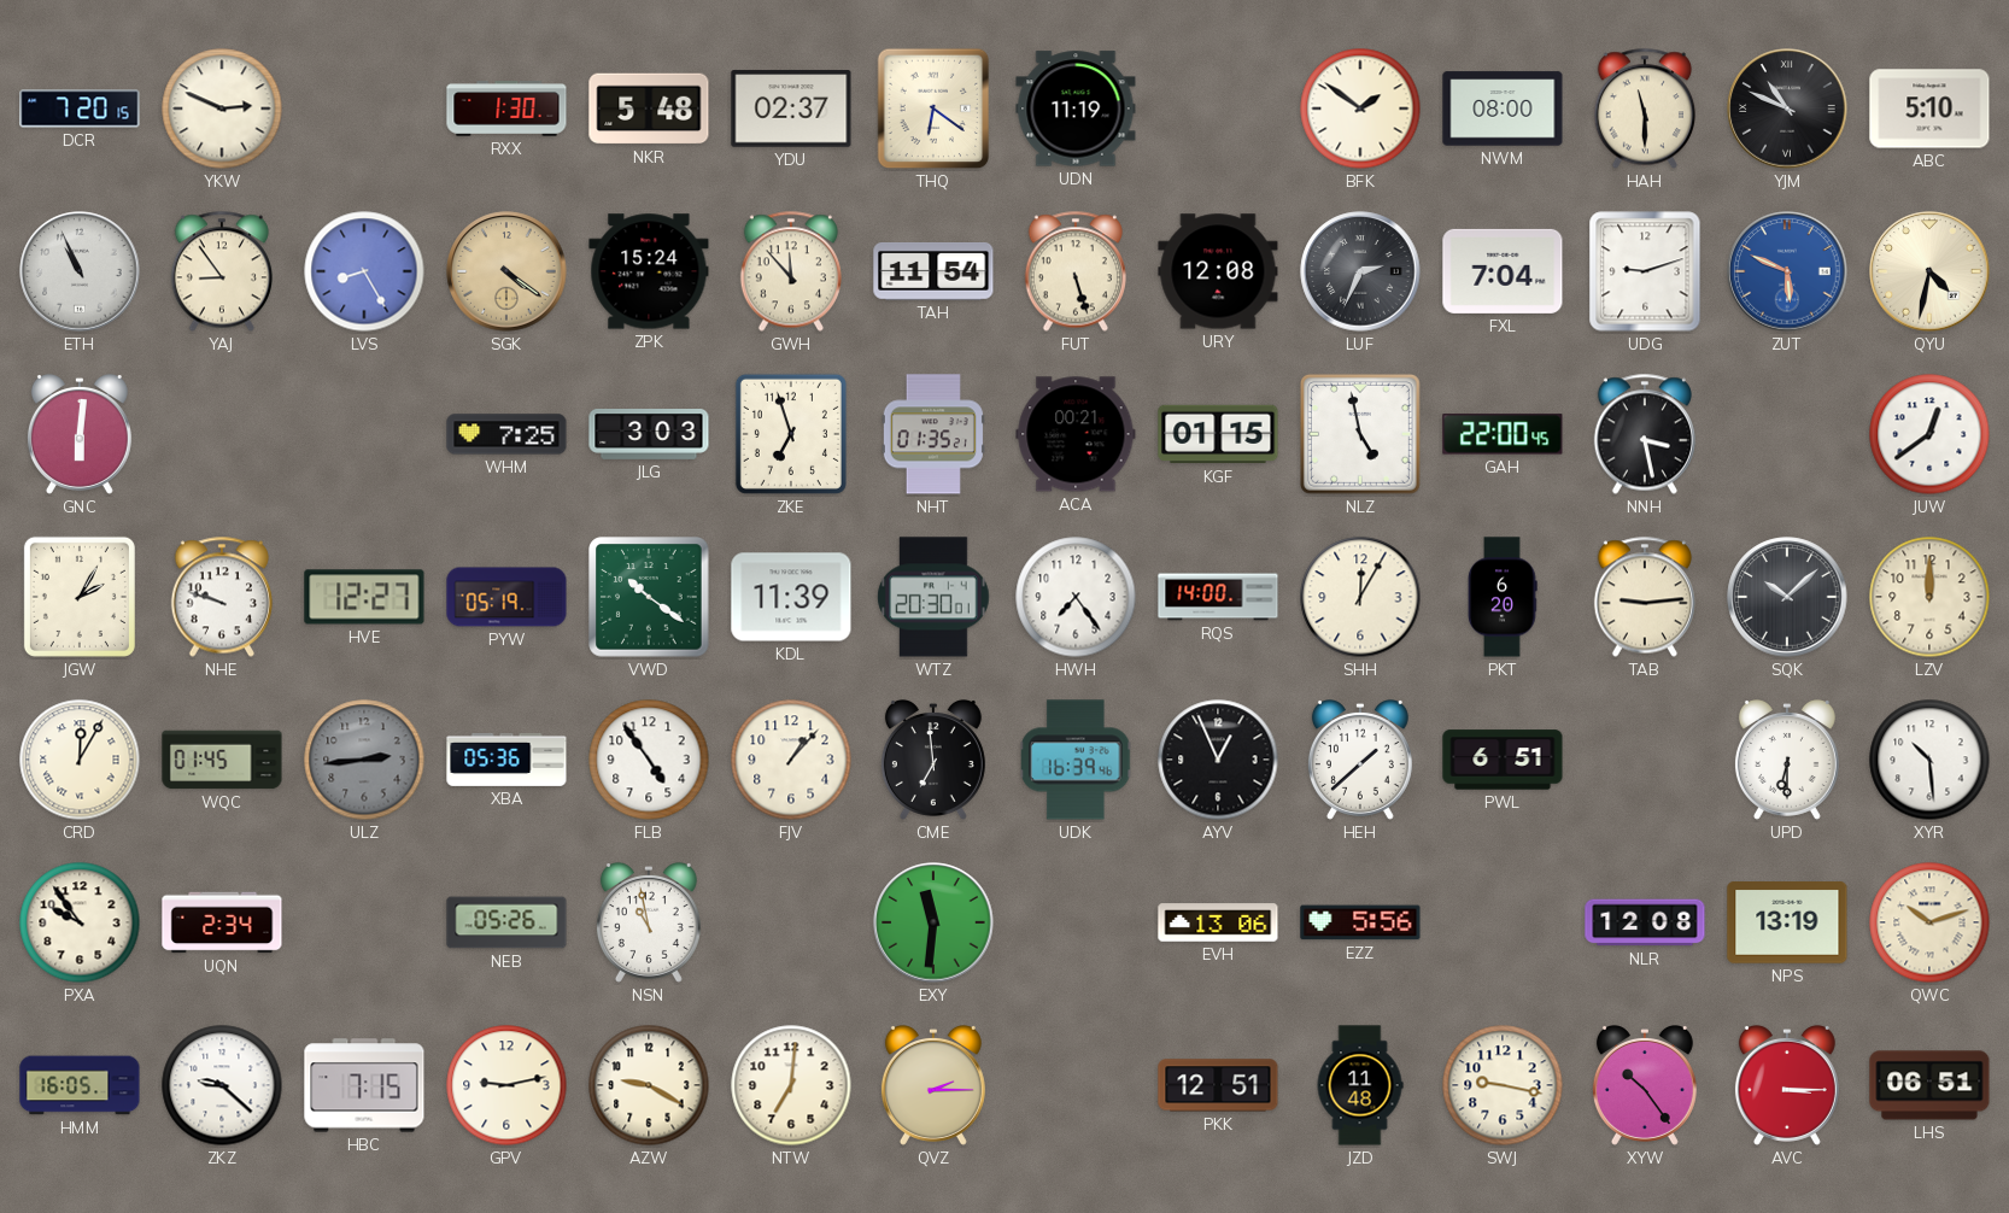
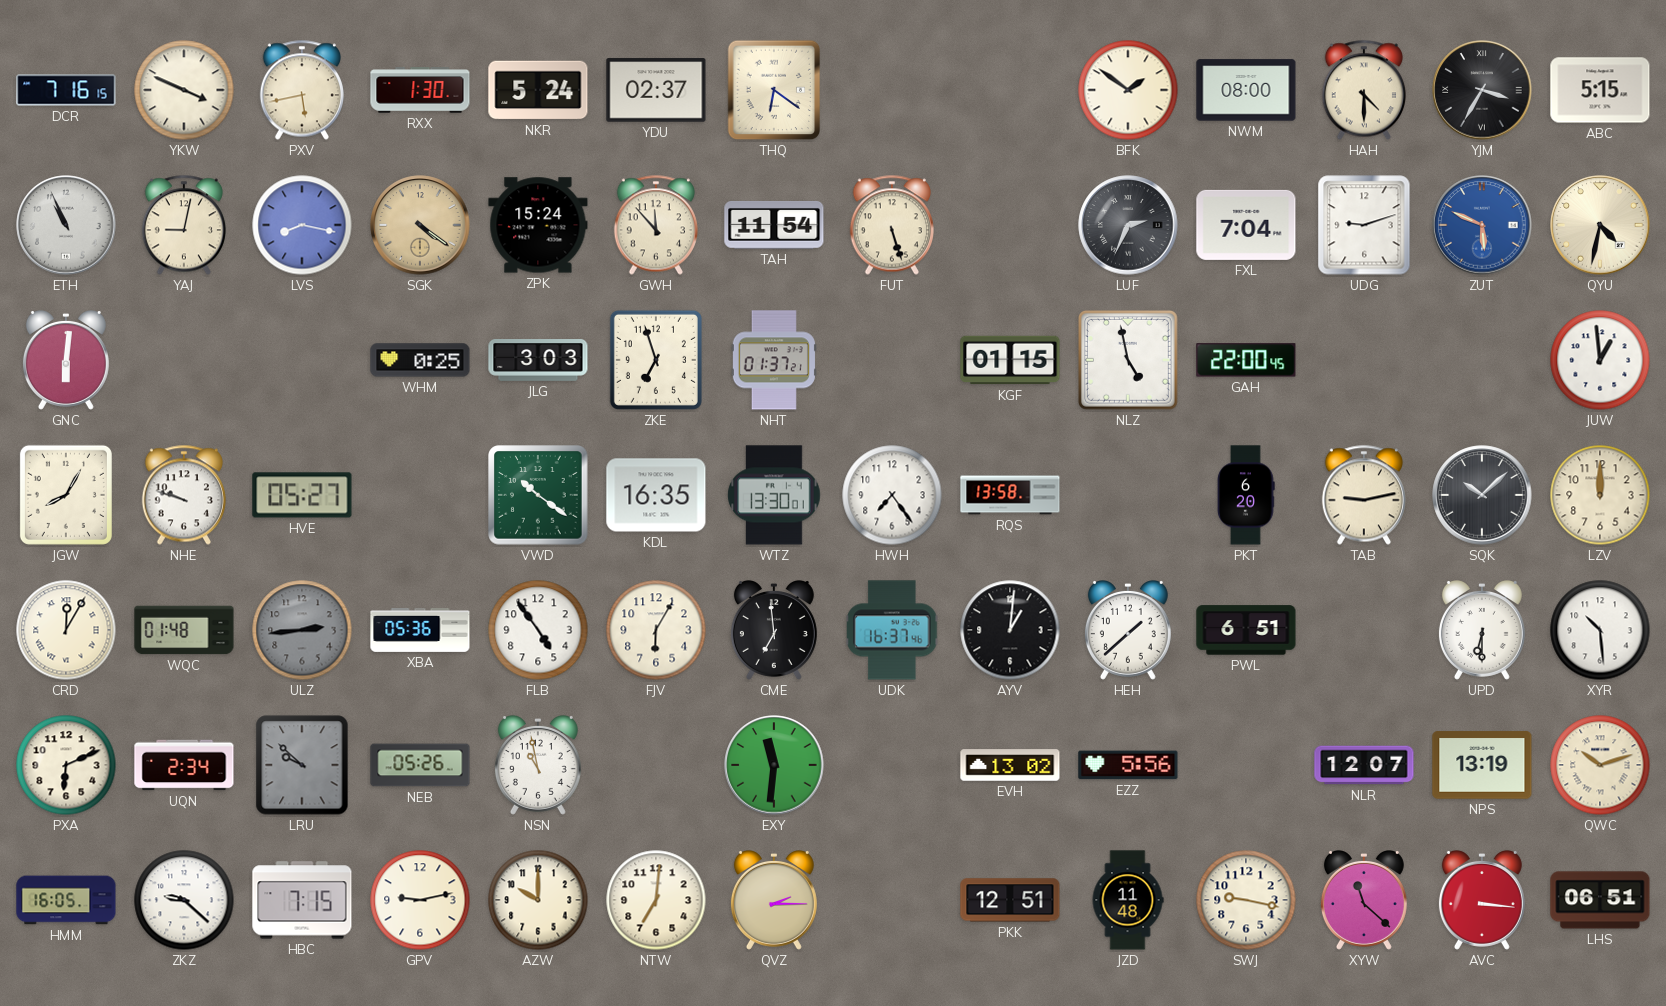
DCR: 7:20 -> 7:16
YKW: 2:49 -> 3:49
PXV: none -> 5:43
NKR: 5:48 -> 5:24
UDN: 11:19 -> none
HAH: 11:30 -> 4:30
YJM: 10:49 -> 3:35
ABC: 5:10 -> 5:15
YAJ: 8:54 -> 9:02
LVS: 8:25 -> 8:17
URY: 12:08 -> none
WHM: 7:25 -> 0:25
NHT: 01:35 -> 01:37
ACA: 00:21 -> none
NNH: 3:28 -> none
JUW: 12:39 -> 12:59
JGW: 2:05 -> 8:05
HVE: 12:27 -> 05:27
PYW: 05:19 -> none
KDL: 11:39 -> 16:35
WTZ: 20:30 -> 13:30
RQS: 14:00 -> 13:58
SHH: 12:05 -> none
TAB: 9:14 -> 9:13
WQC: 01:45 -> 01:48
FJV: 1:07 -> 6:05
UDK: 16:39 -> 16:37
AYV: 12:56 -> 1:01
PXA: 9:54 -> 6:11
LRU: none -> 9:52
EVH: 13:06 -> 13:02
NLR: 12:08 -> 12:07
AZW: 9:20 -> 10:00
XYW: 10:24 -> 11:22
AVC: 3:15 -> 3:16
